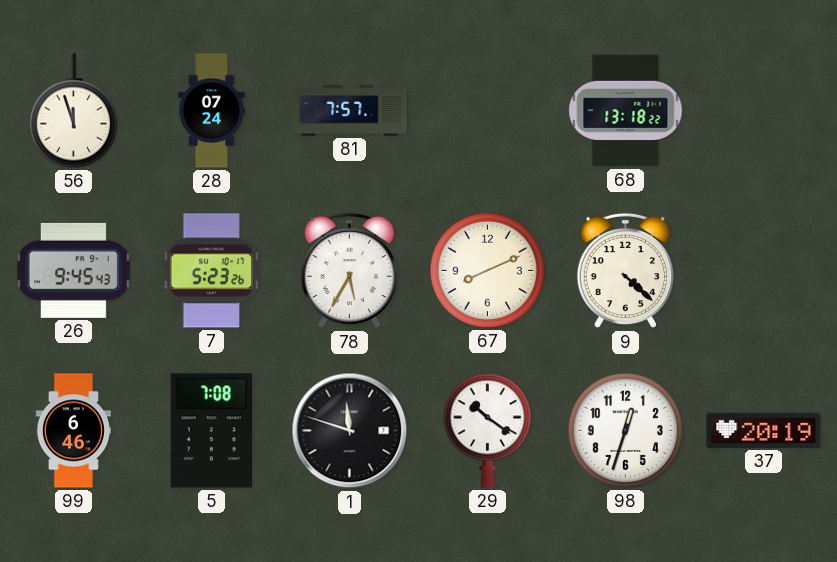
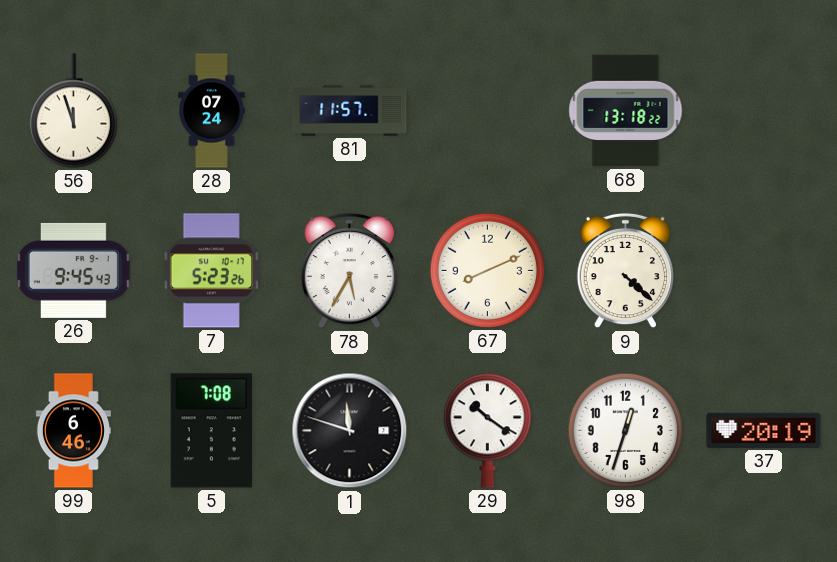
81: 7:57 -> 11:57
